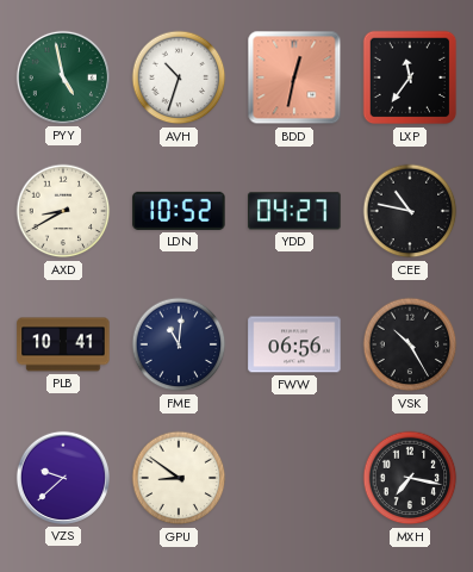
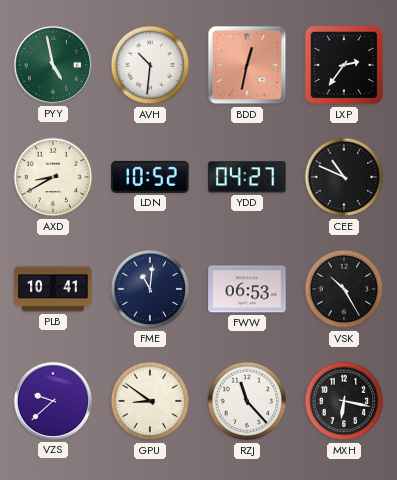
AVH: 10:33 -> 10:31
LXP: 11:36 -> 2:36
CEE: 10:47 -> 10:49
FWW: 06:56 -> 06:53
RZJ: none -> 11:23
MXH: 7:17 -> 6:17
